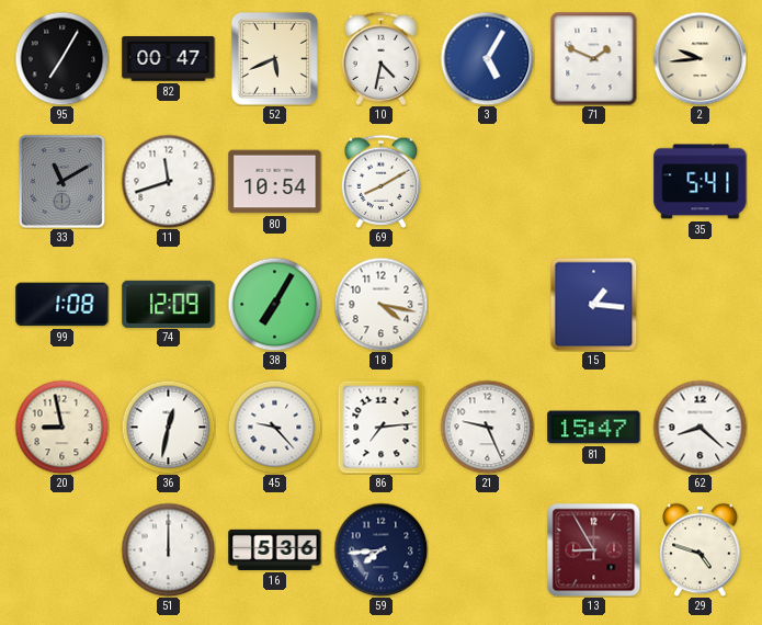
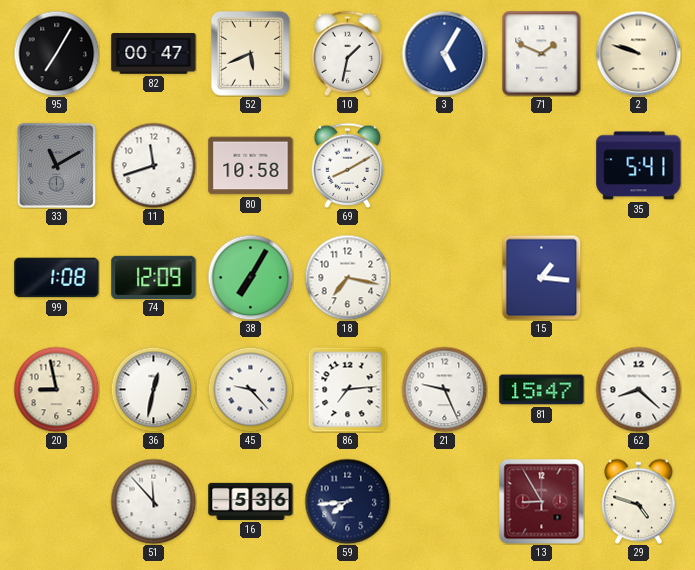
10: 4:32 -> 1:32
2: 9:44 -> 9:48
80: 10:54 -> 10:58
18: 4:17 -> 7:17
51: 12:00 -> 11:53
